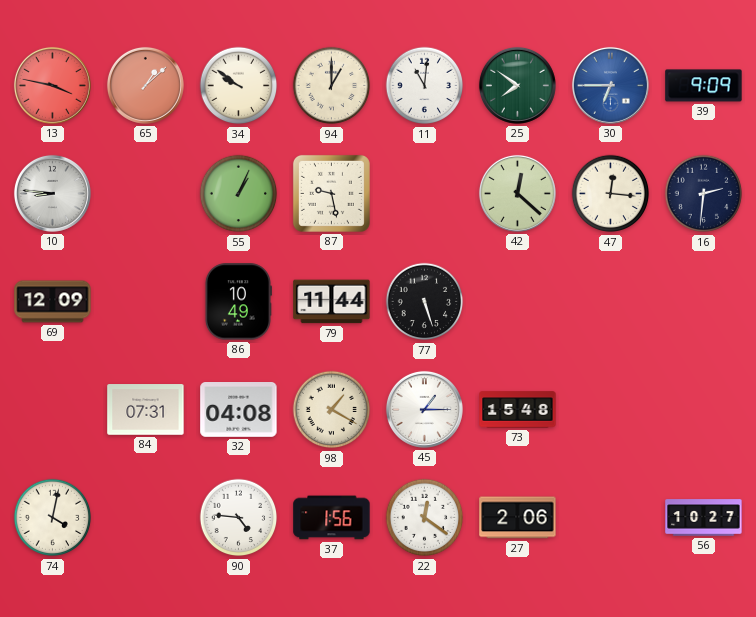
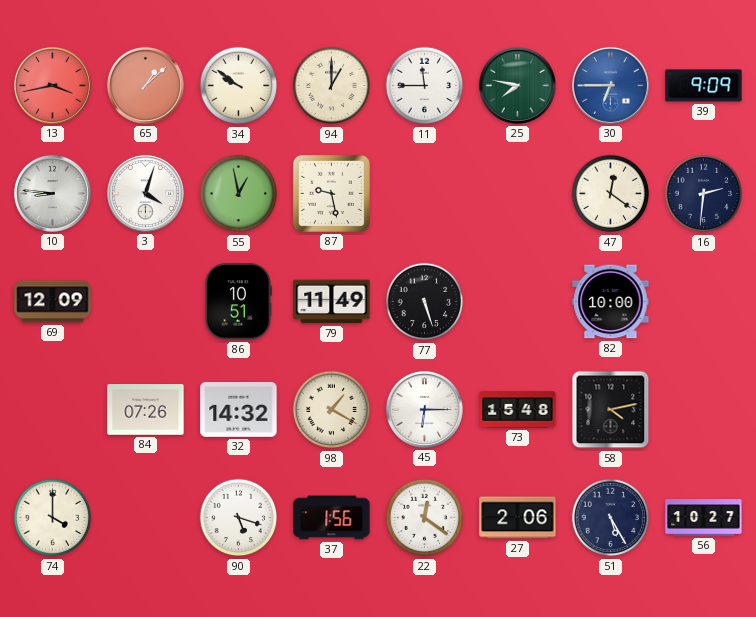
13: 3:47 -> 3:43
11: 11:01 -> 11:45
25: 7:51 -> 7:47
3: none -> 4:03
55: 1:04 -> 12:58
42: 12:22 -> none
47: 12:16 -> 12:21
86: 10:49 -> 10:51
79: 11:44 -> 11:49
82: none -> 10:00
84: 07:31 -> 07:26
32: 04:08 -> 14:32
45: 1:15 -> 6:15
58: none -> 4:13
74: 4:02 -> 4:00
90: 4:46 -> 5:18
51: none -> 5:25
